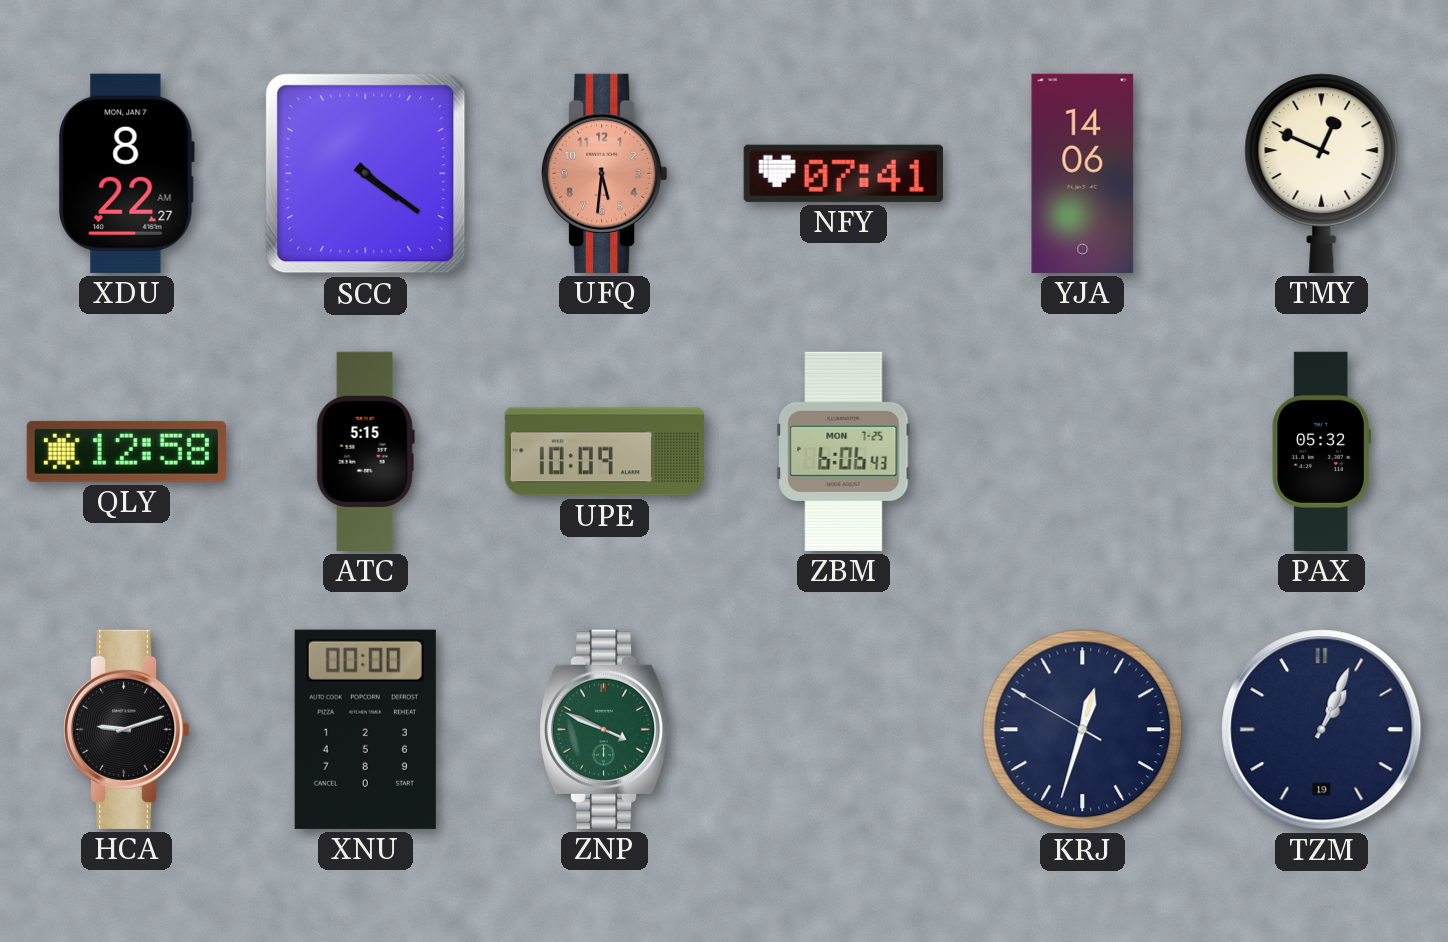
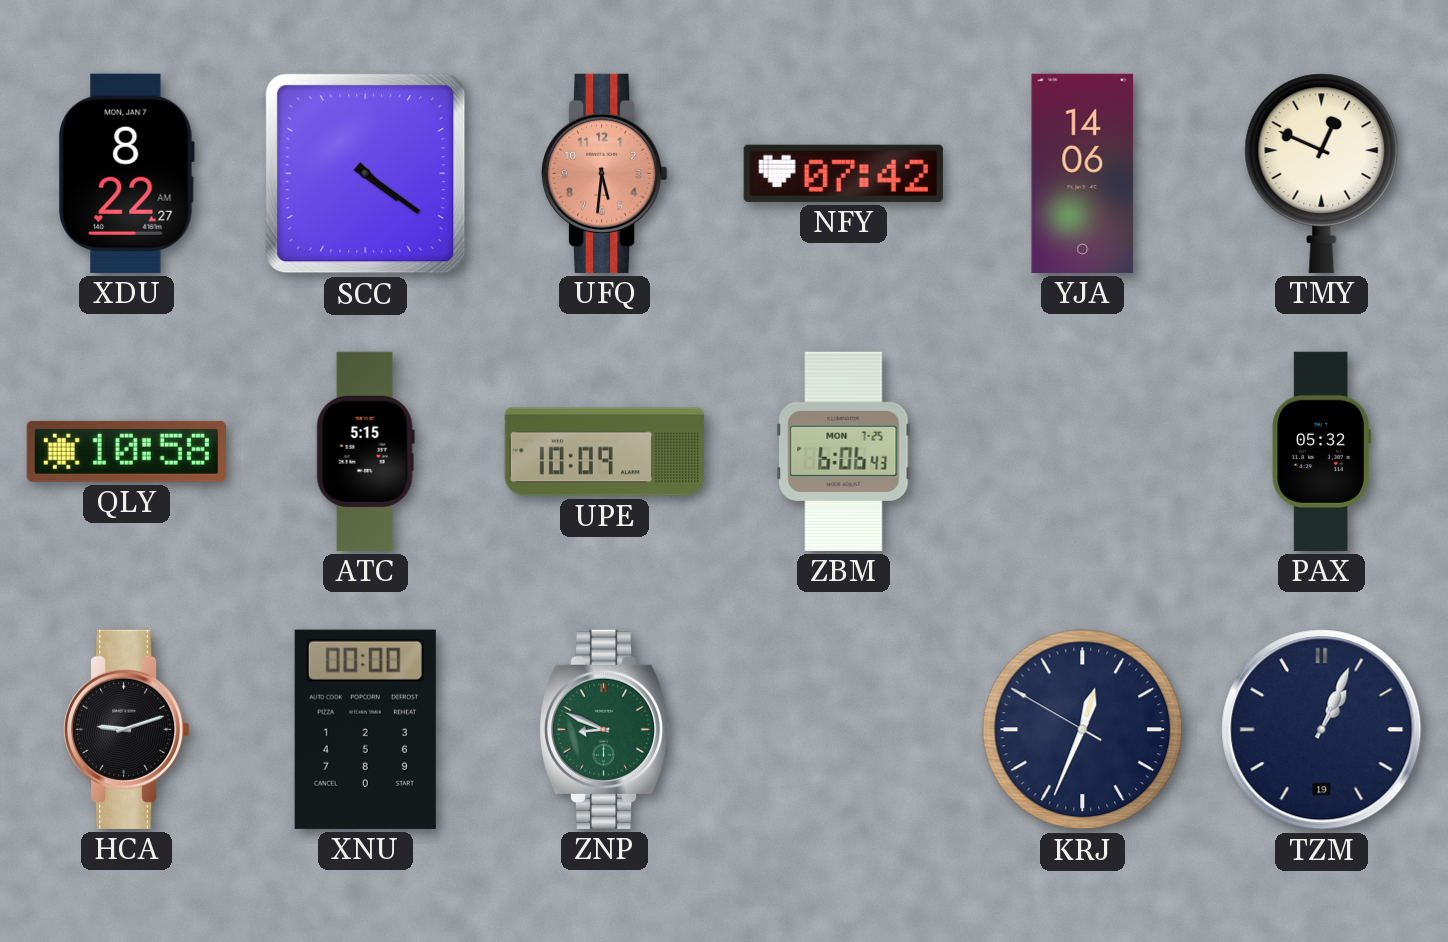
NFY: 07:41 -> 07:42
QLY: 12:58 -> 10:58
ZNP: 3:49 -> 8:49
KRJ: 12:32 -> 12:33
